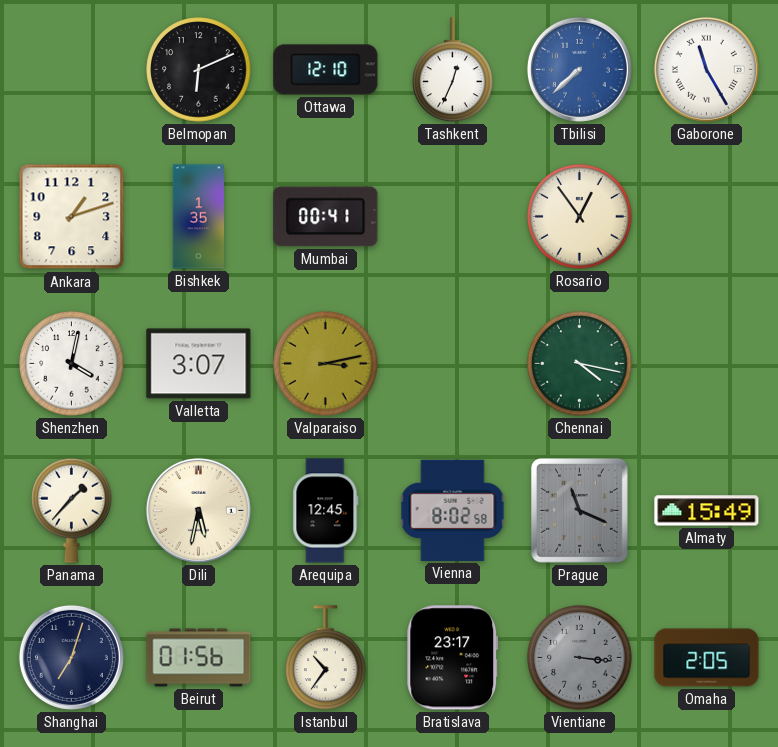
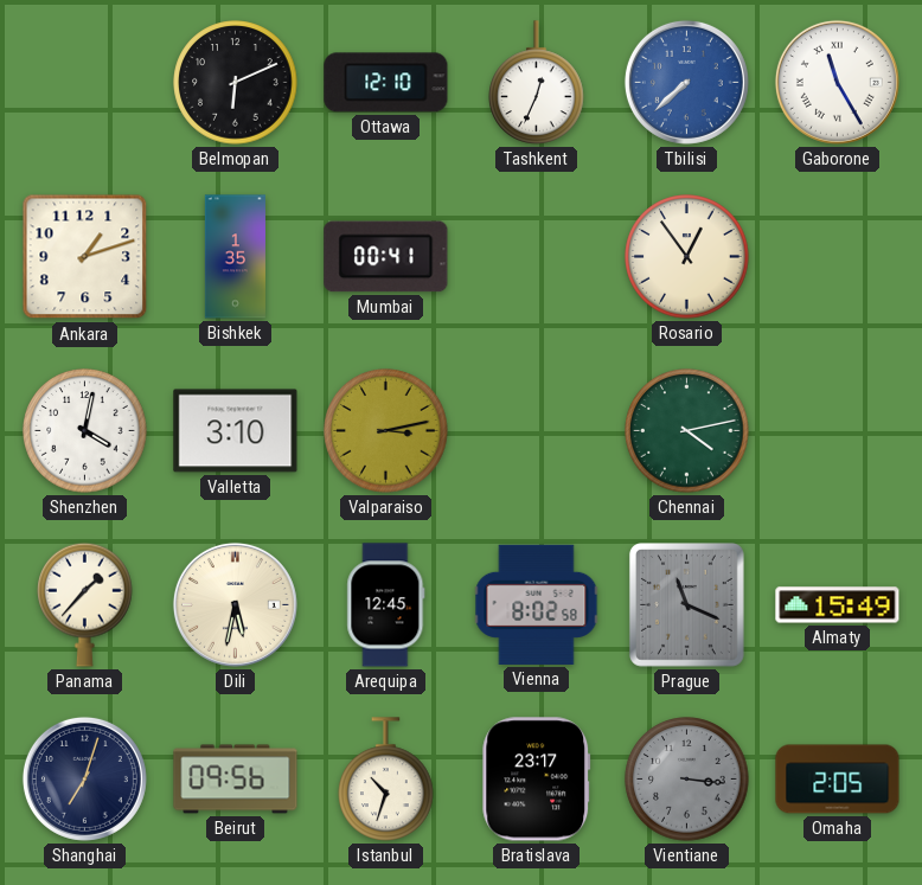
Valletta: 3:07 -> 3:10
Chennai: 4:17 -> 4:13
Beirut: 01:56 -> 09:56
Istanbul: 10:36 -> 10:33
